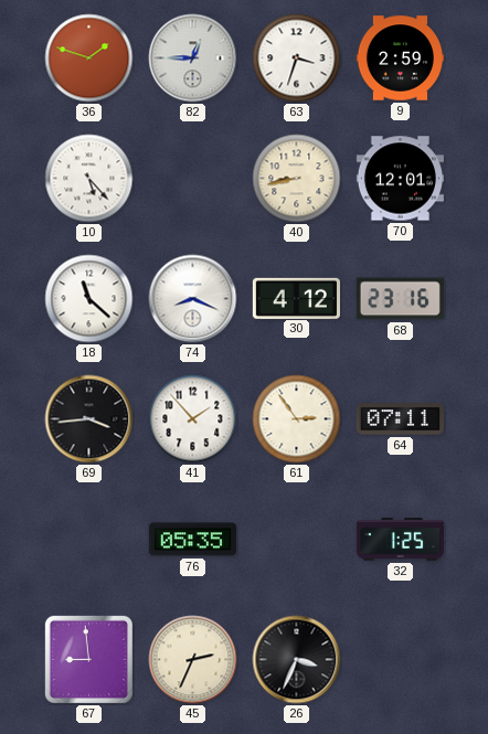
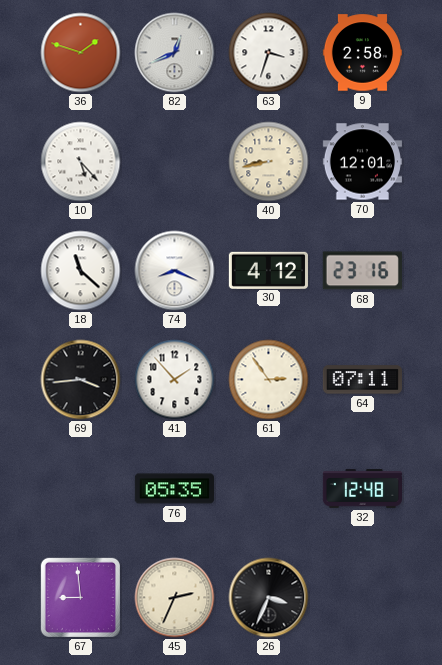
82: 12:45 -> 12:41
9: 2:59 -> 2:58
32: 1:25 -> 12:48
